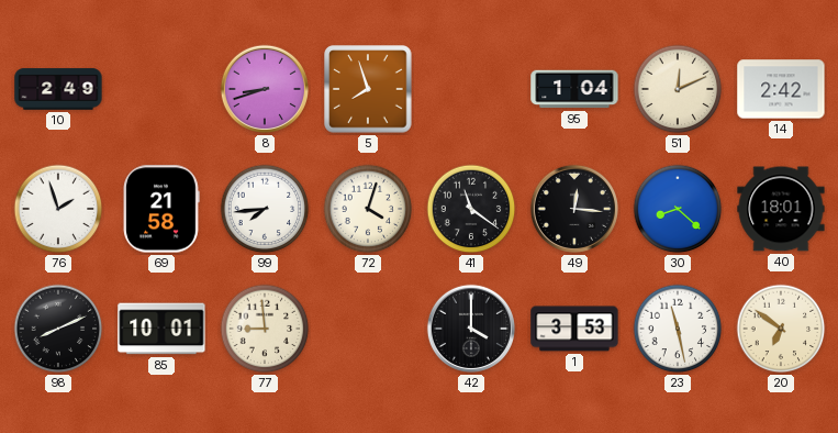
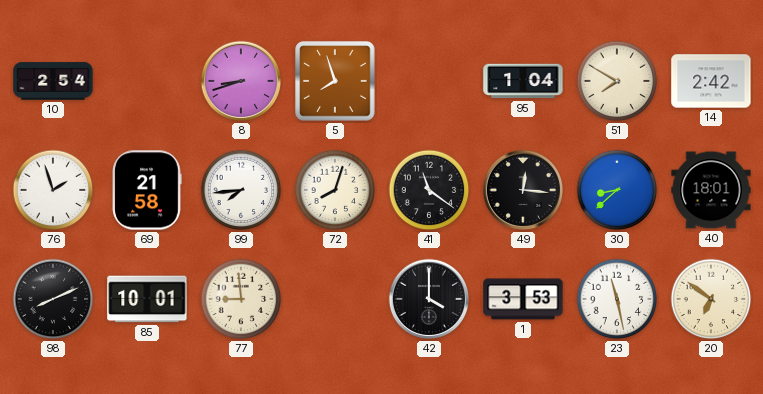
10: 2:49 -> 2:54
51: 12:11 -> 7:50
72: 4:03 -> 8:03
30: 8:22 -> 8:38
